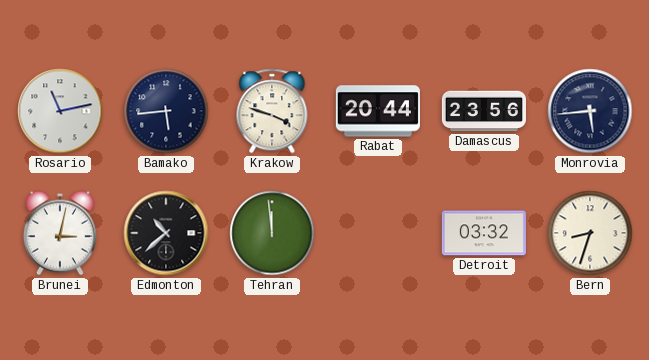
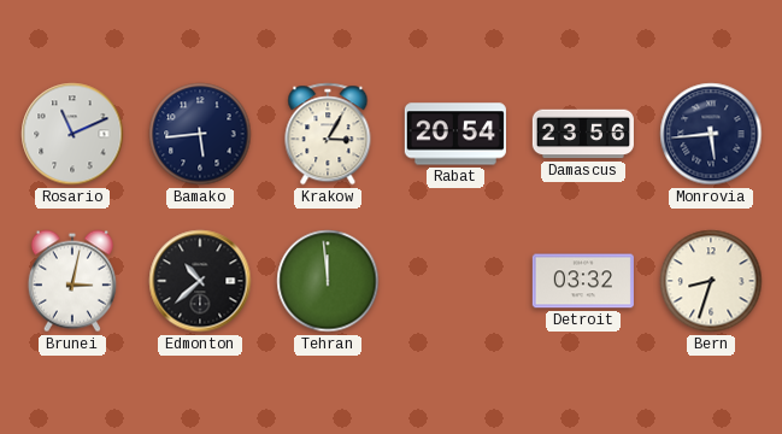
Rosario: 11:13 -> 11:11
Krakow: 3:48 -> 3:05
Rabat: 20:44 -> 20:54
